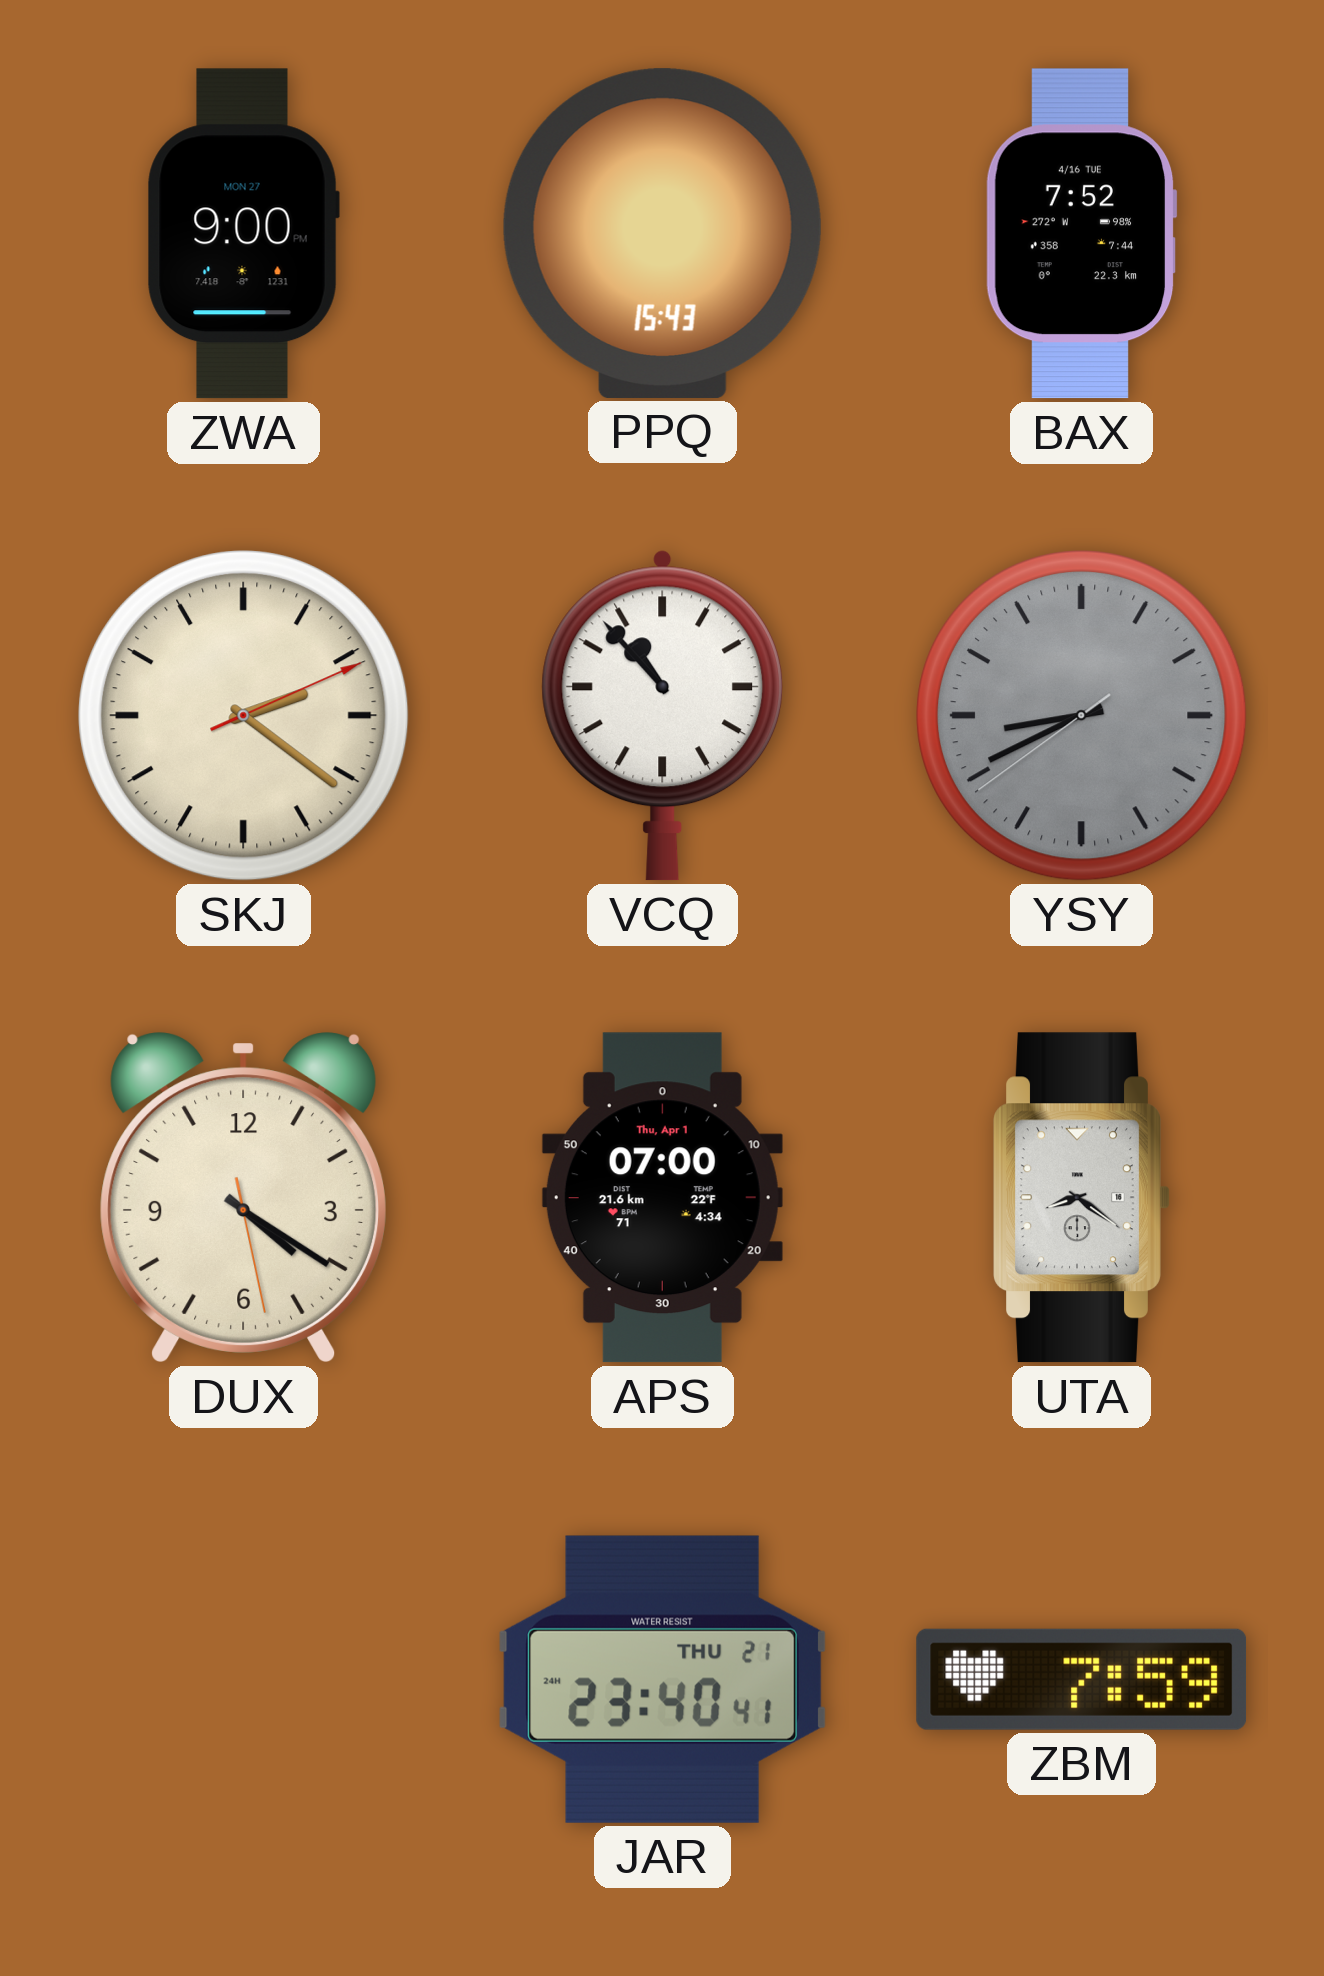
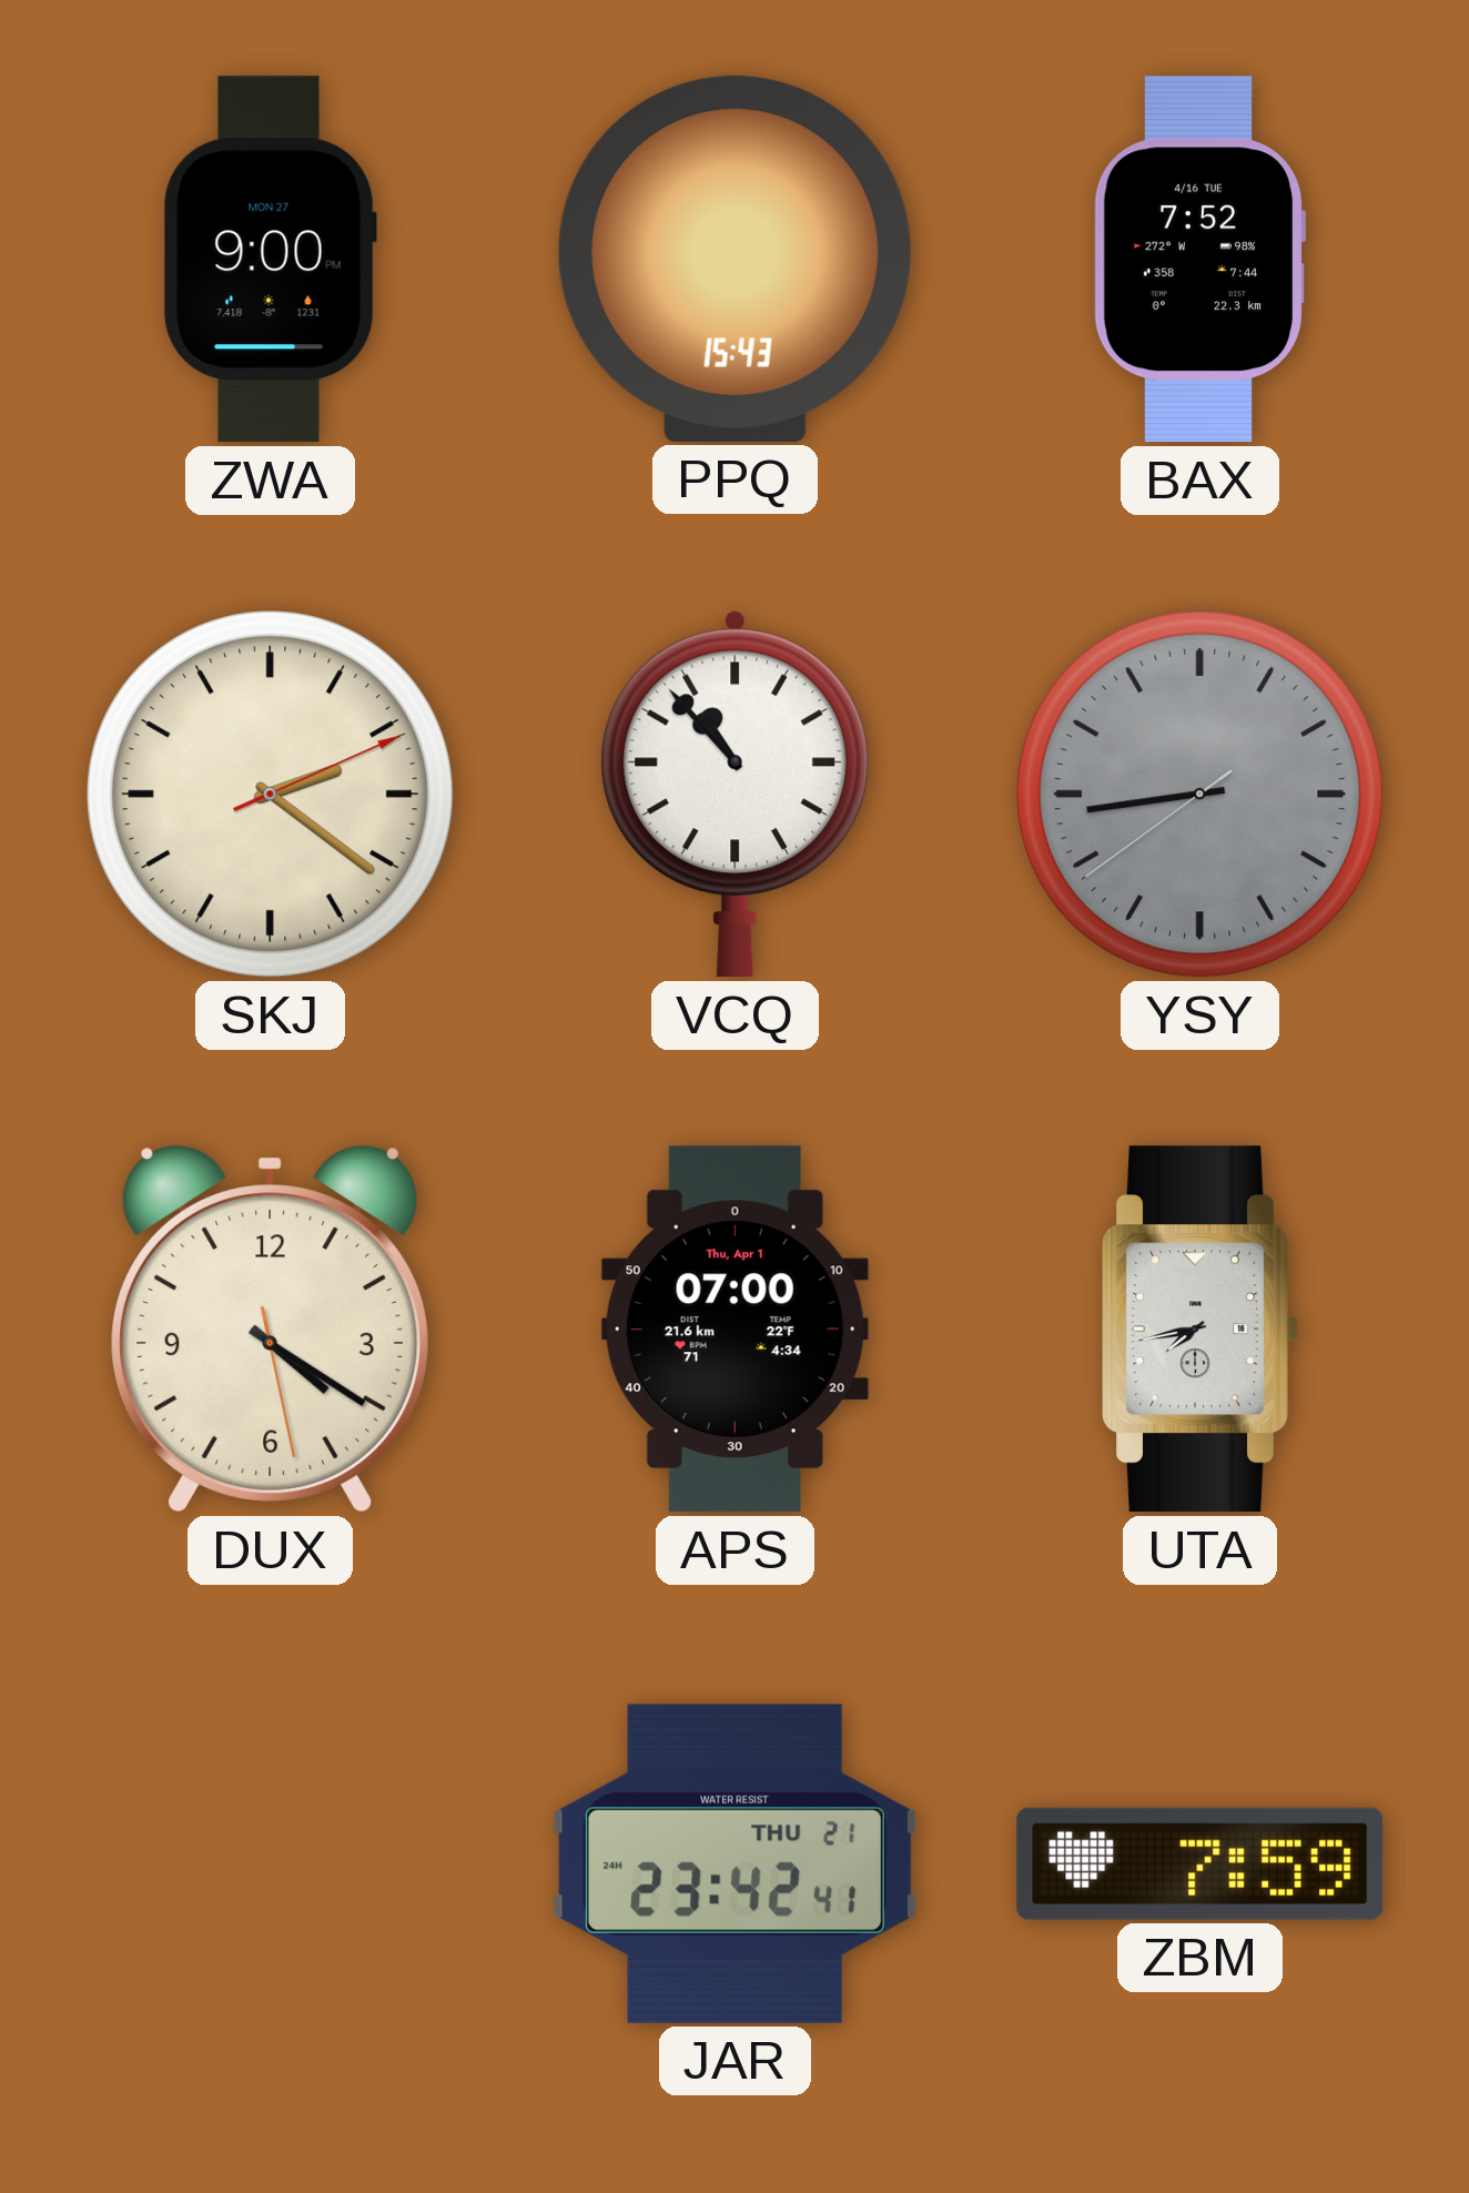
YSY: 8:40 -> 8:43
UTA: 8:21 -> 7:43
JAR: 23:40 -> 23:42
